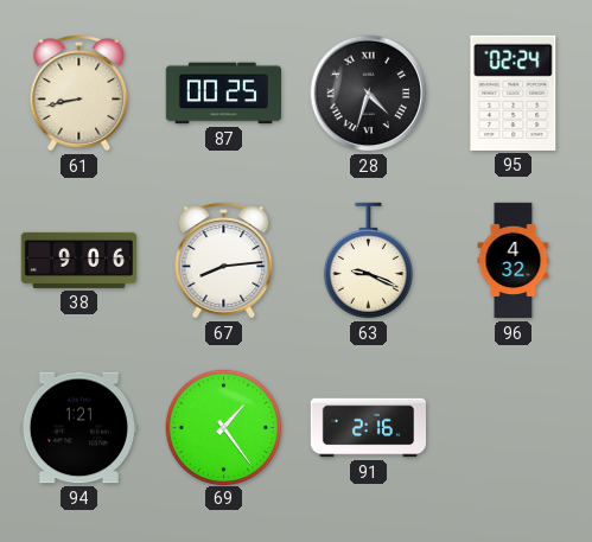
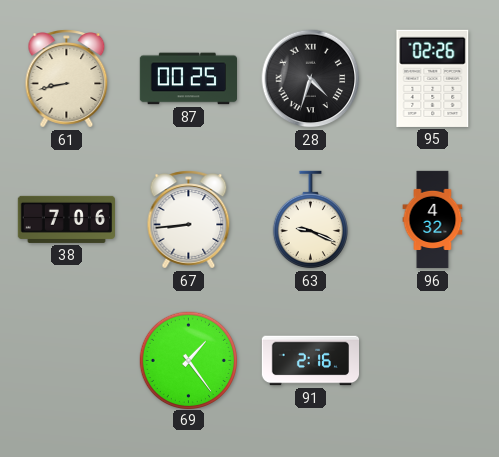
95: 02:24 -> 02:26
38: 9:06 -> 7:06
67: 8:14 -> 8:44
94: 1:21 -> none
